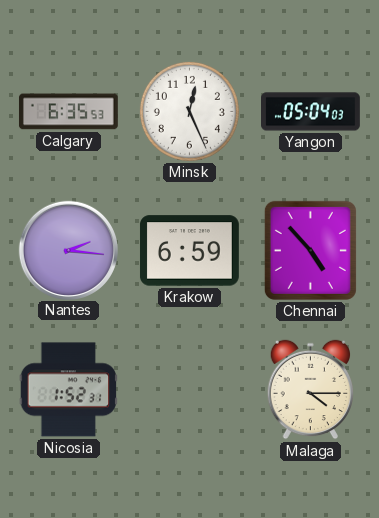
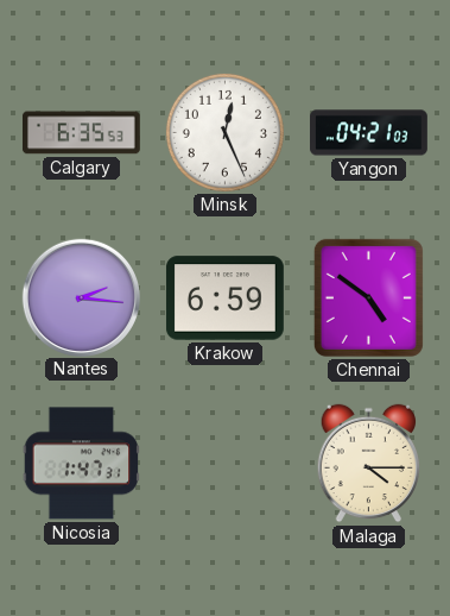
Yangon: 05:04 -> 04:21
Chennai: 4:53 -> 4:51
Nicosia: 1:52 -> 1:47
